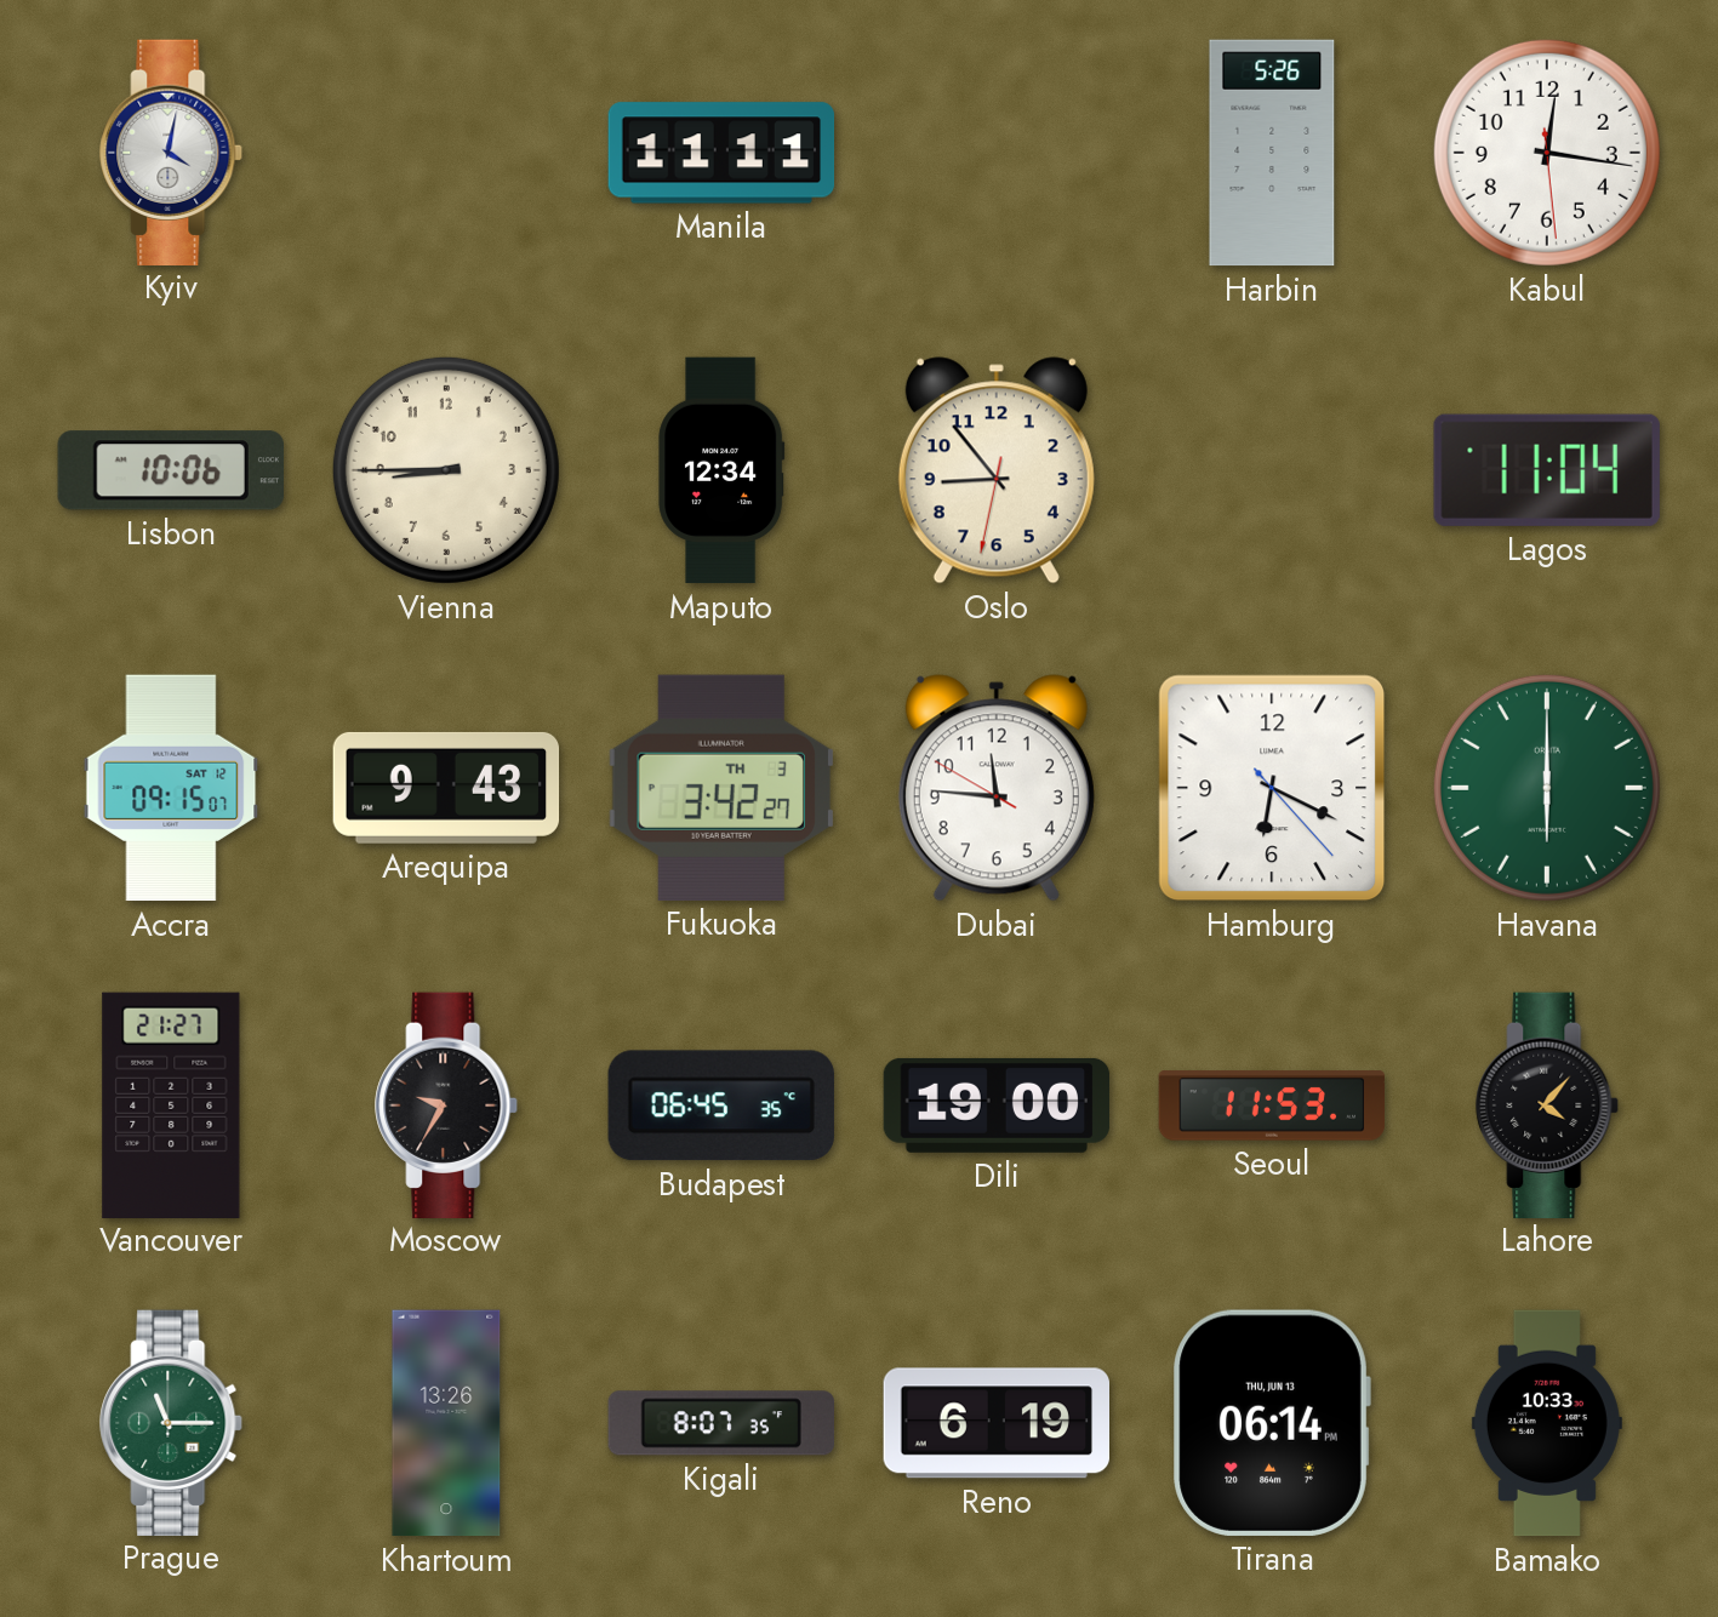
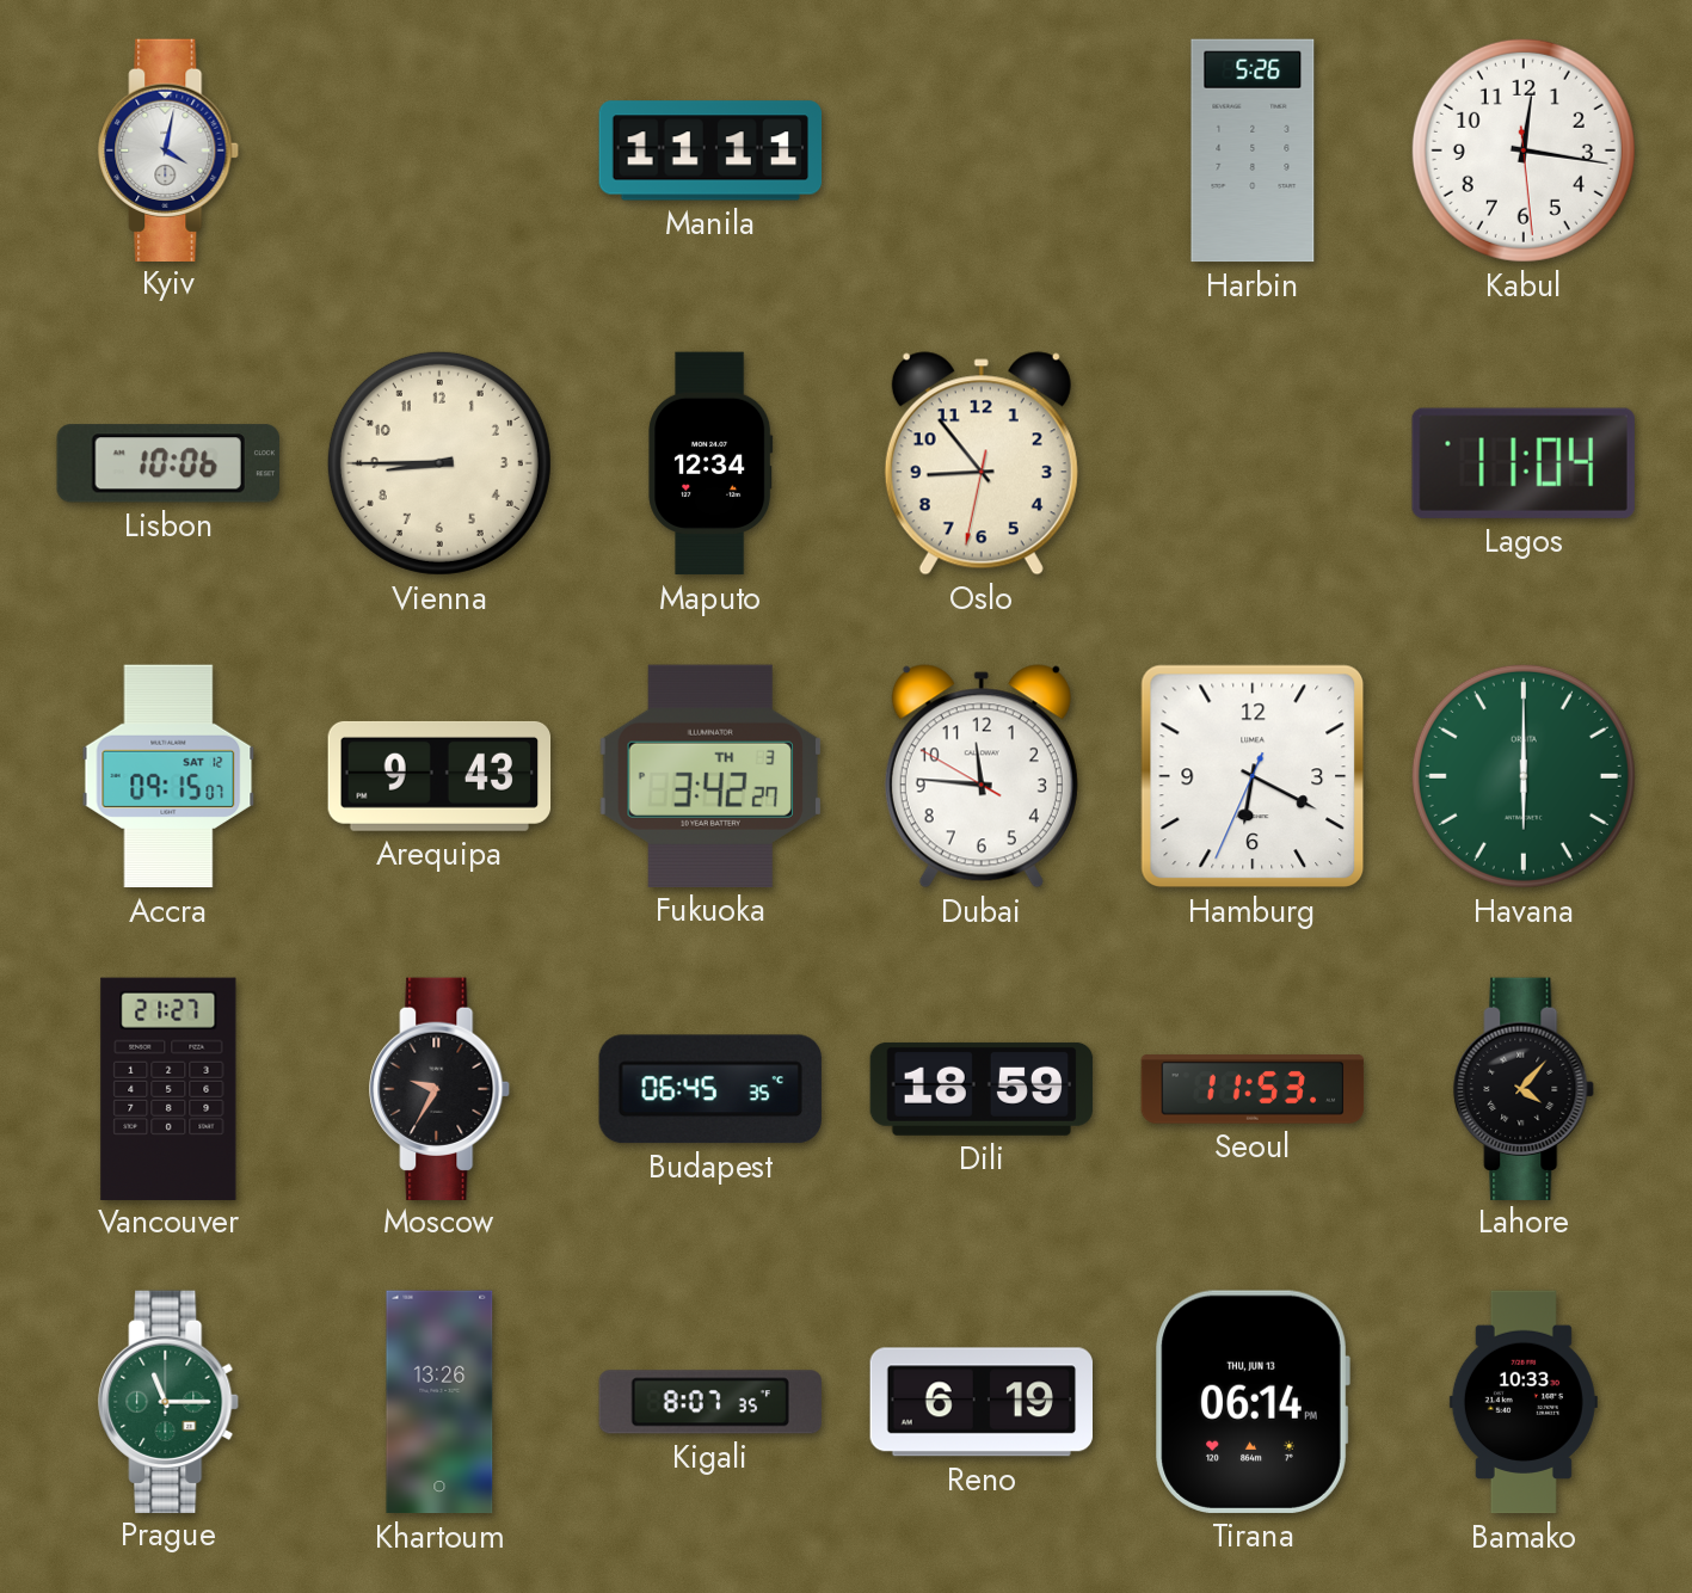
Hamburg: 6:19:23 -> 6:19:34
Dili: 19:00 -> 18:59
